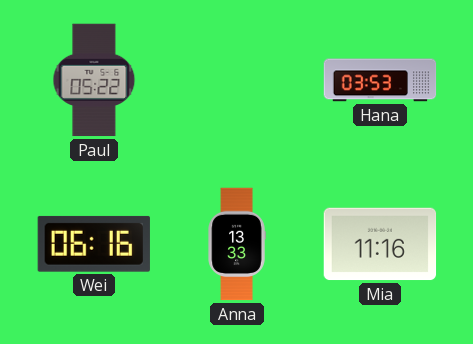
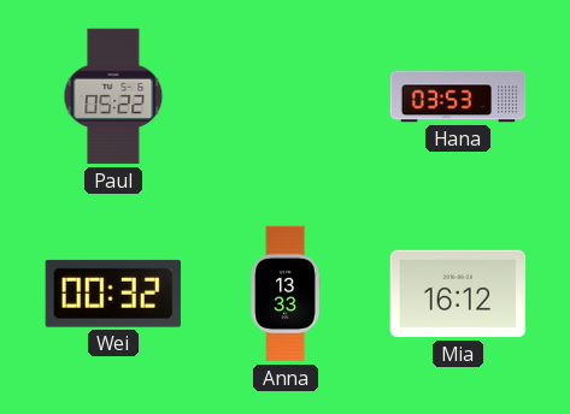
Wei: 06:16 -> 00:32
Mia: 11:16 -> 16:12
